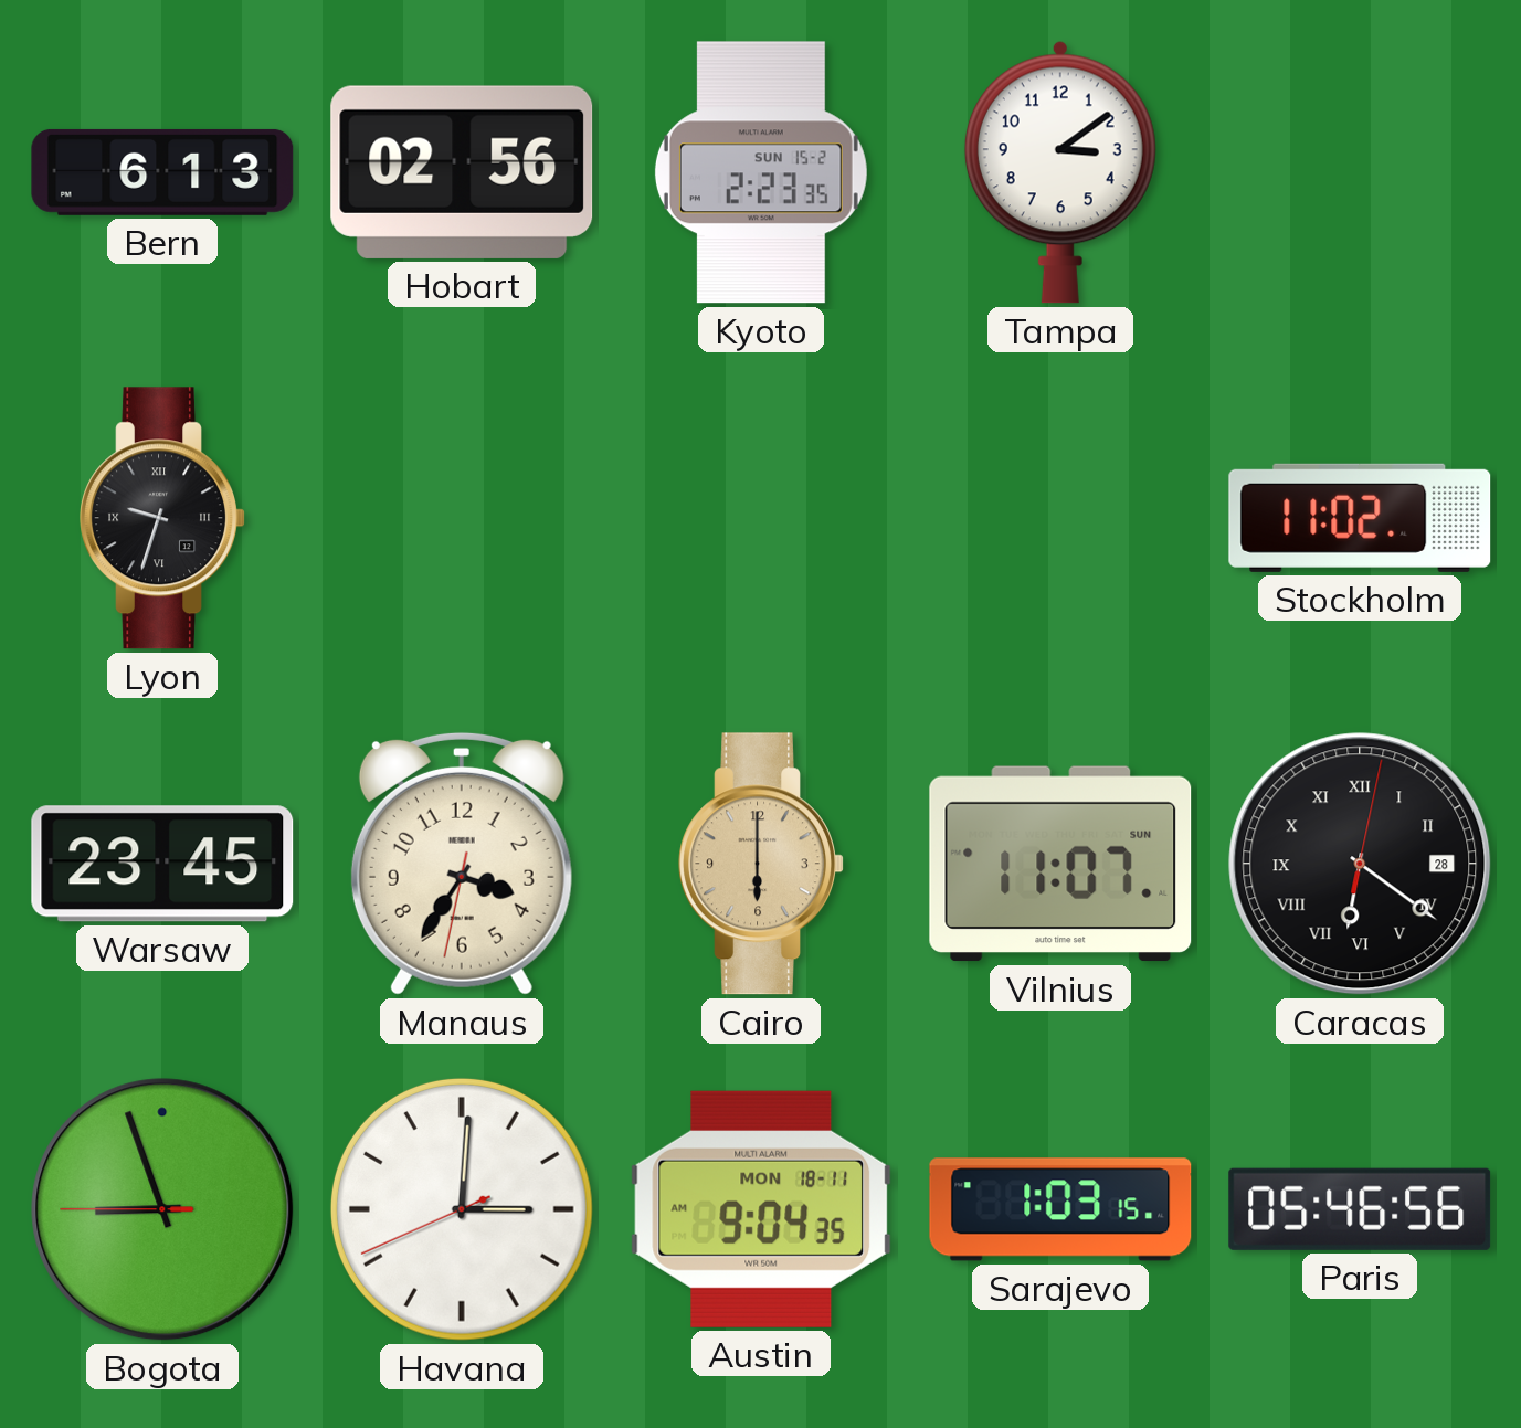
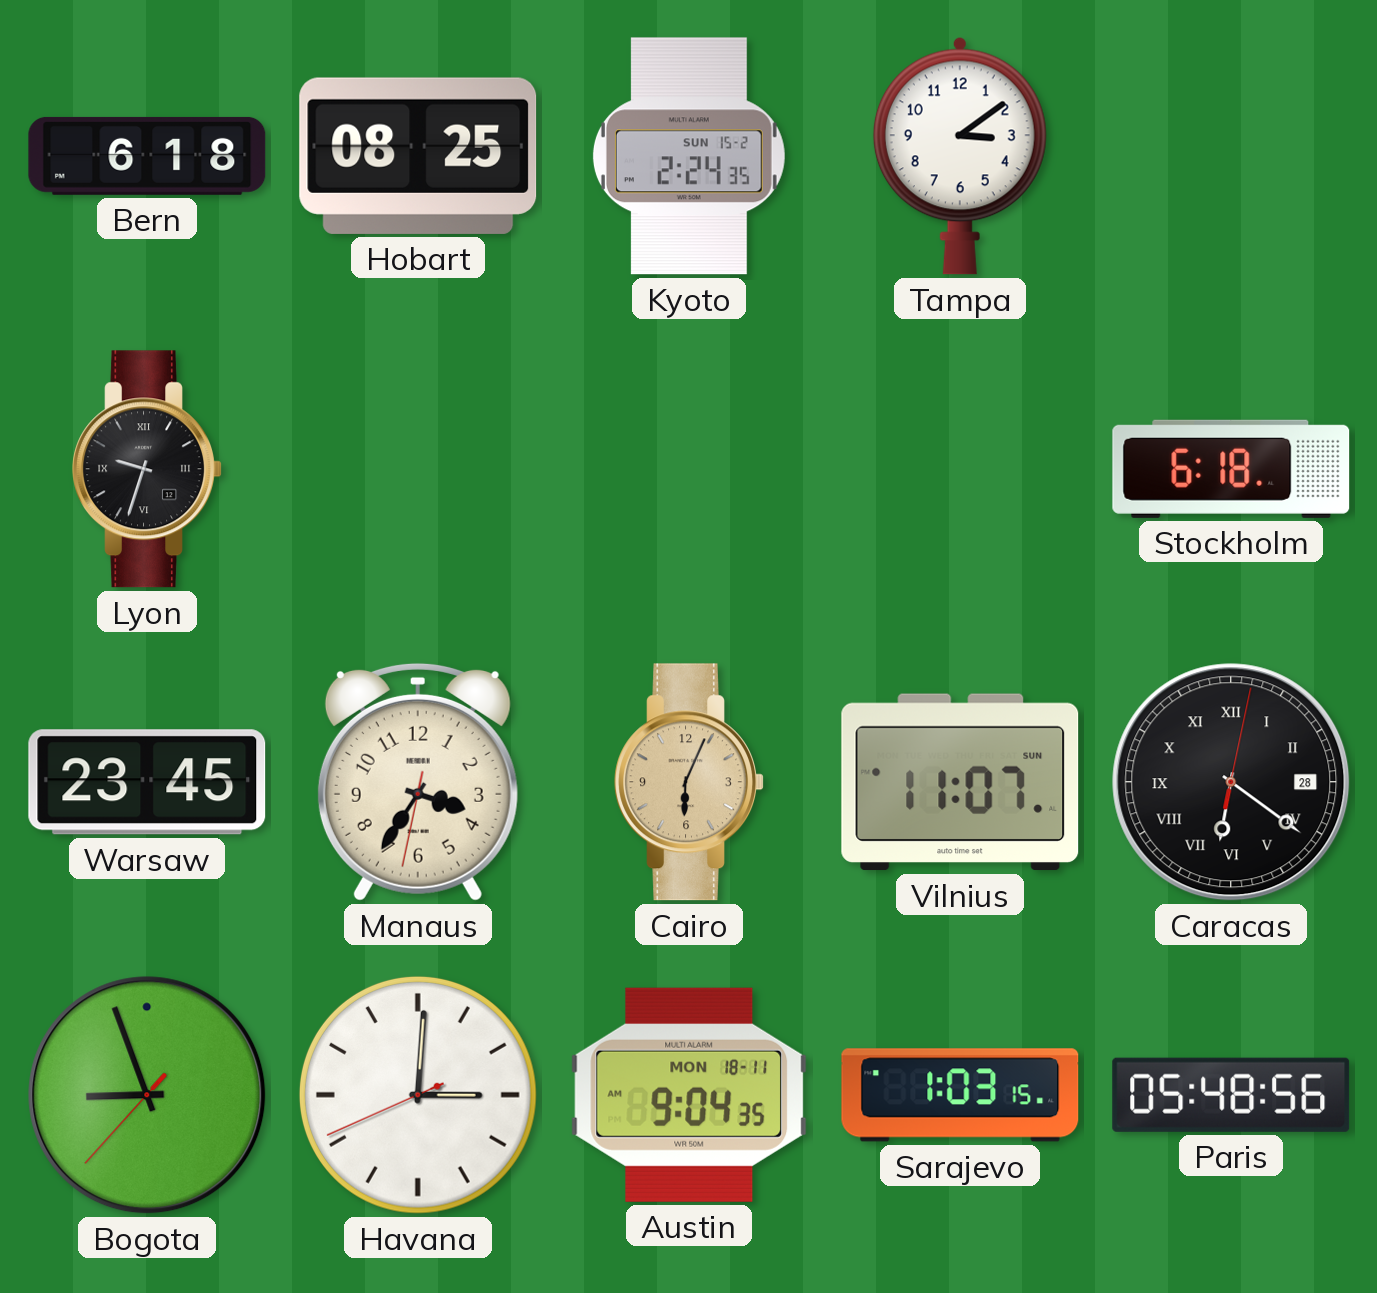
Bern: 6:13 -> 6:18
Hobart: 02:56 -> 08:25
Kyoto: 2:23 -> 2:24
Stockholm: 11:02 -> 6:18
Cairo: 6:00 -> 6:04
Bogota: 8:56:45 -> 8:56:37
Paris: 05:46 -> 05:48
